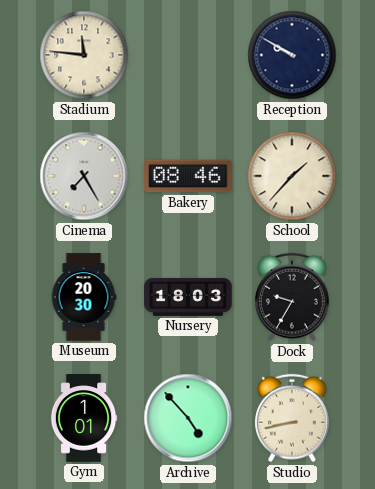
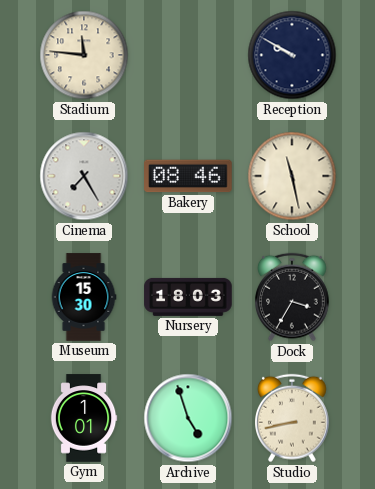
School: 1:37 -> 11:28
Museum: 20:30 -> 15:30
Dock: 9:35 -> 3:35
Archive: 4:53 -> 4:57
